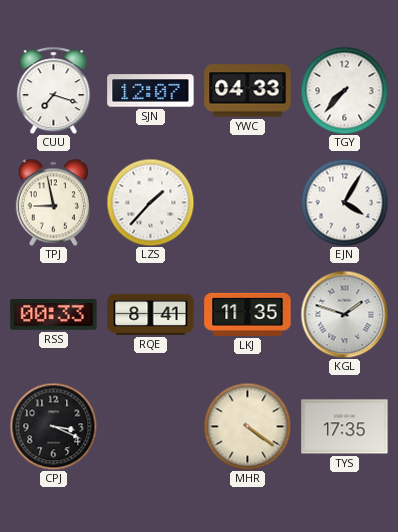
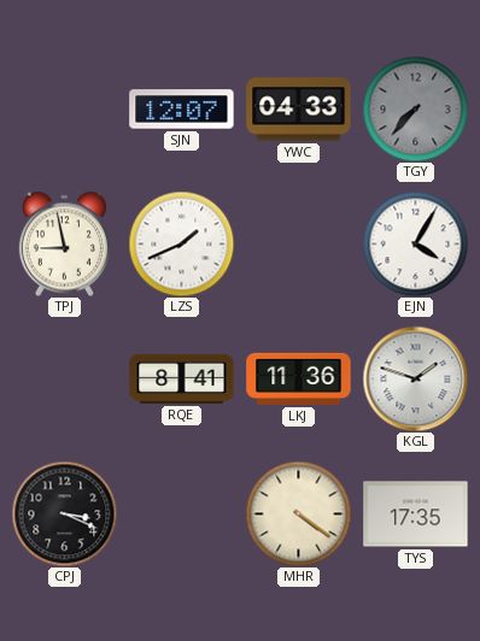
CUU: 7:18 -> none
TGY dial: white -> grey
LZS: 1:37 -> 1:41
RSS: 00:33 -> none
LKJ: 11:35 -> 11:36
